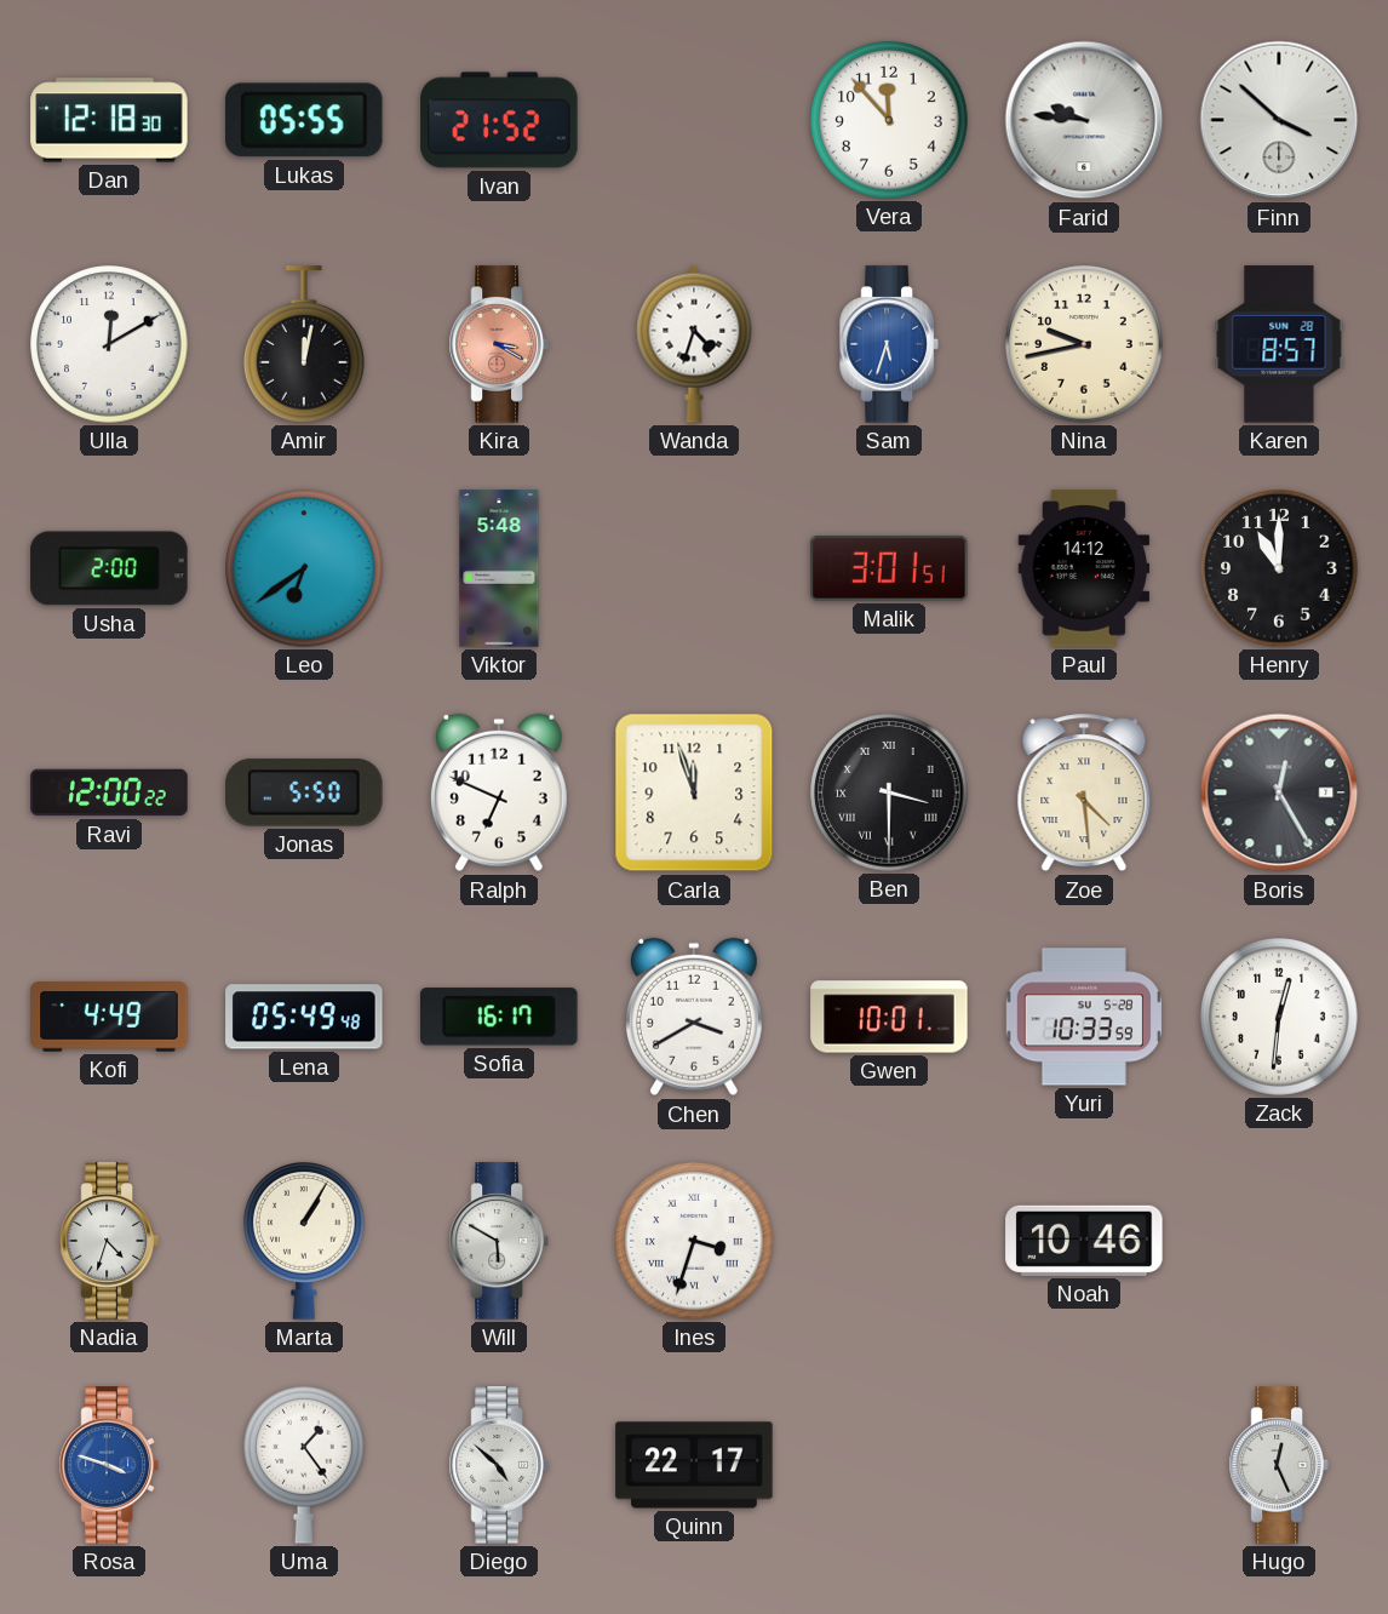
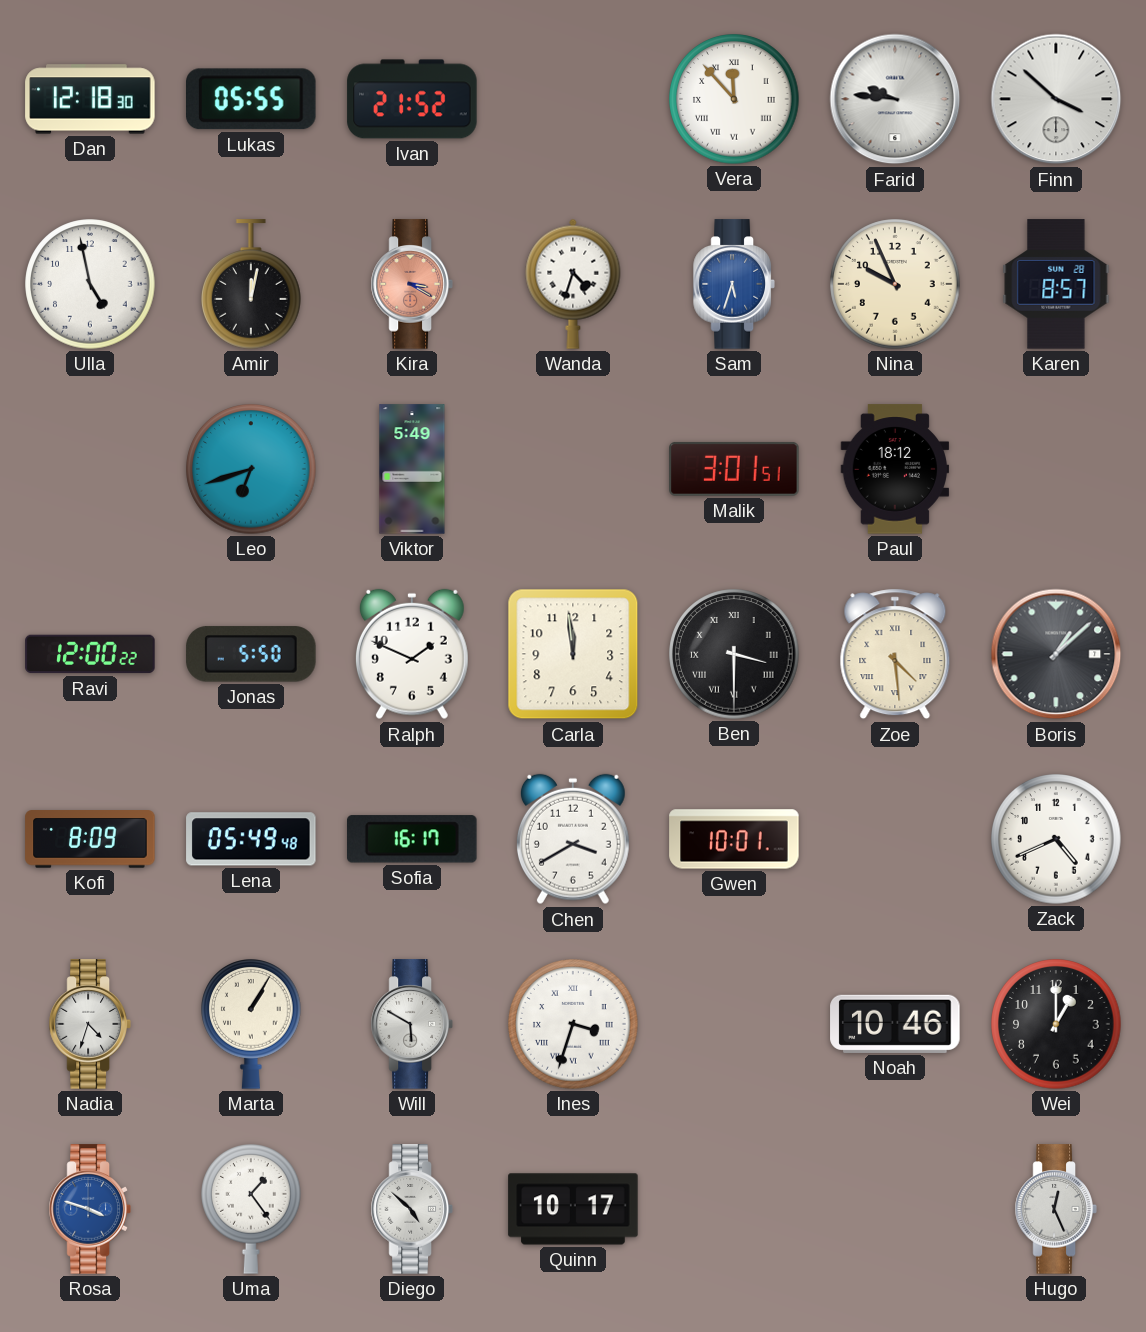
Vera numerals: Arabic -> Roman
Ulla: 12:10 -> 4:58
Nina: 9:43 -> 9:56
Usha: 2:00 -> none
Leo: 6:39 -> 6:42
Viktor: 5:48 -> 5:49
Paul: 14:12 -> 18:12
Henry: 11:00 -> none
Ralph: 6:49 -> 1:49
Carla: 11:57 -> 11:59
Boris: 12:25 -> 1:08
Kofi: 4:49 -> 8:09
Yuri: 10:33 -> none
Zack: 12:31 -> 4:41
Wei: none -> 1:00
Quinn: 22:17 -> 10:17
